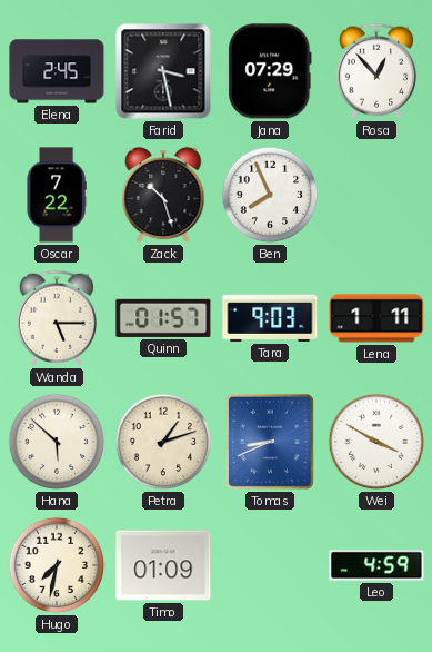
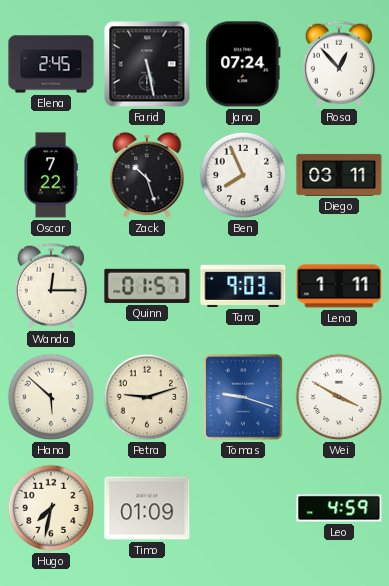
Farid: 3:28 -> 5:28
Jana: 07:29 -> 07:24
Diego: none -> 03:11
Wanda: 5:15 -> 12:15
Petra: 1:12 -> 9:12
Tomas: 8:41 -> 9:18
